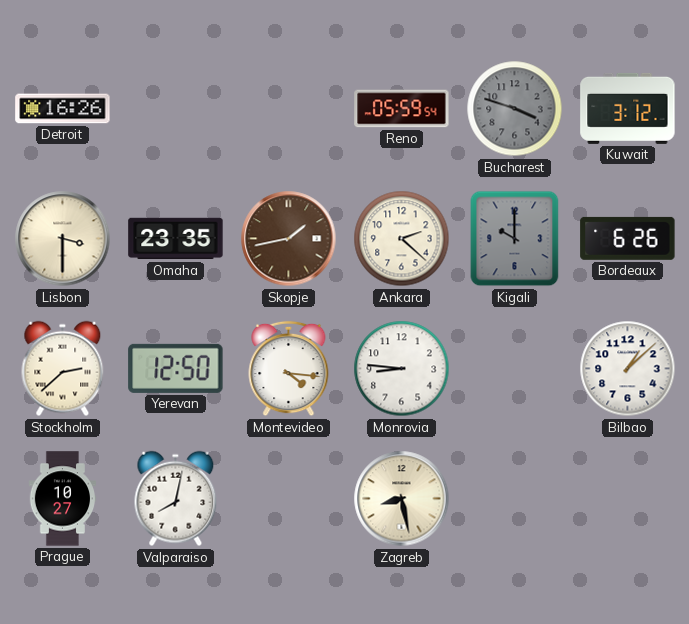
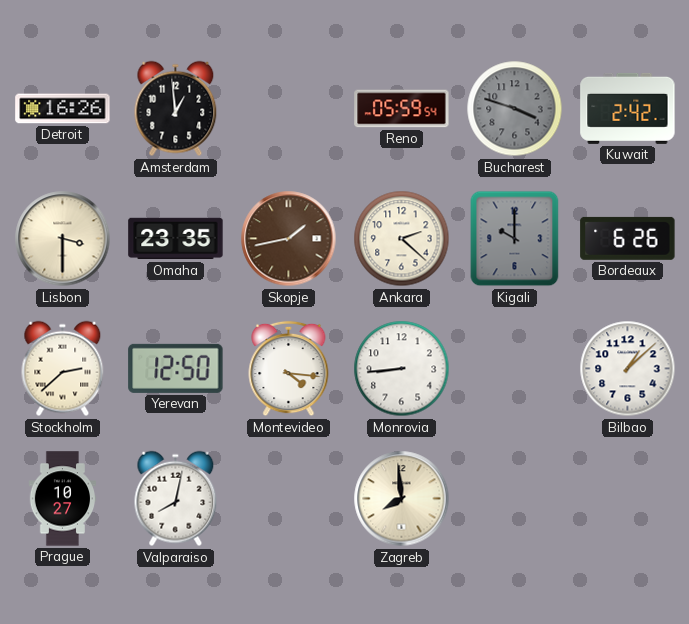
Amsterdam: none -> 12:59
Kuwait: 3:12 -> 2:42
Monrovia: 8:46 -> 8:44
Zagreb: 8:28 -> 7:59
